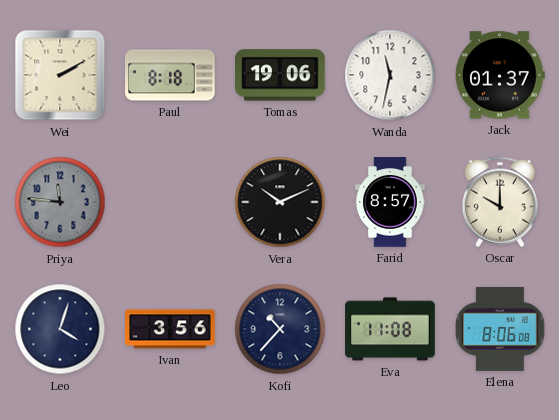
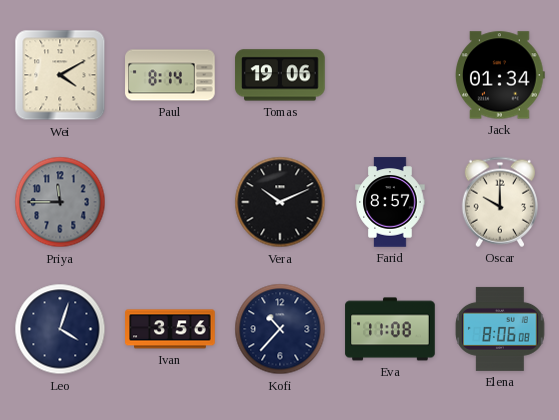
Wei: 2:10 -> 4:10
Paul: 8:18 -> 8:14
Wanda: 11:32 -> none
Jack: 01:37 -> 01:34
Priya: 11:46 -> 11:45
